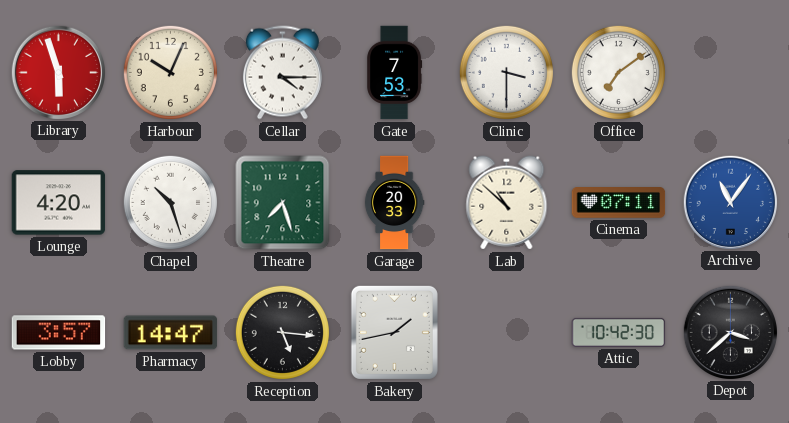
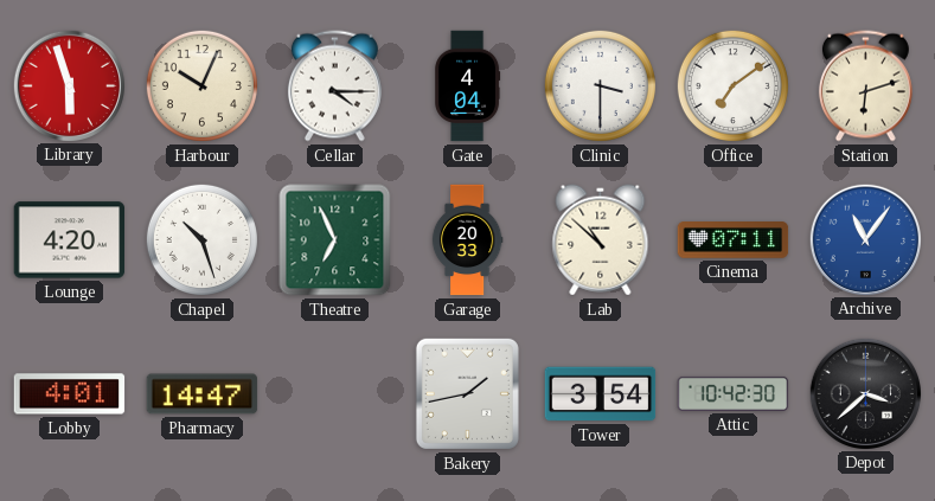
Gate: 7:53 -> 4:04
Station: none -> 6:12
Theatre: 7:27 -> 6:56
Lobby: 3:57 -> 4:01
Reception: 5:16 -> none
Tower: none -> 3:54
